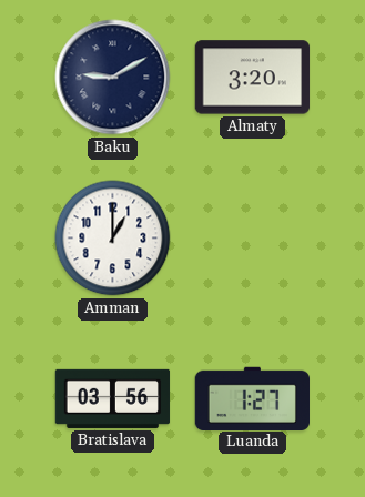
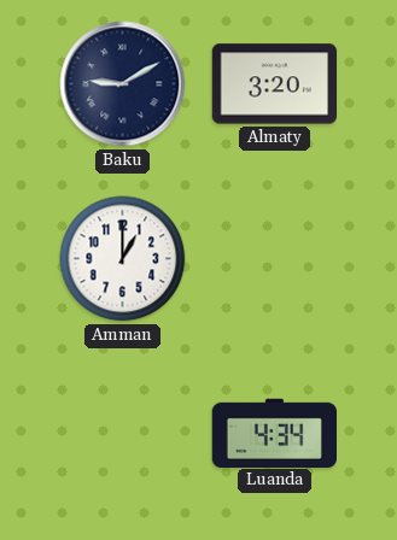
Bratislava: 03:56 -> none
Luanda: 1:27 -> 4:34
